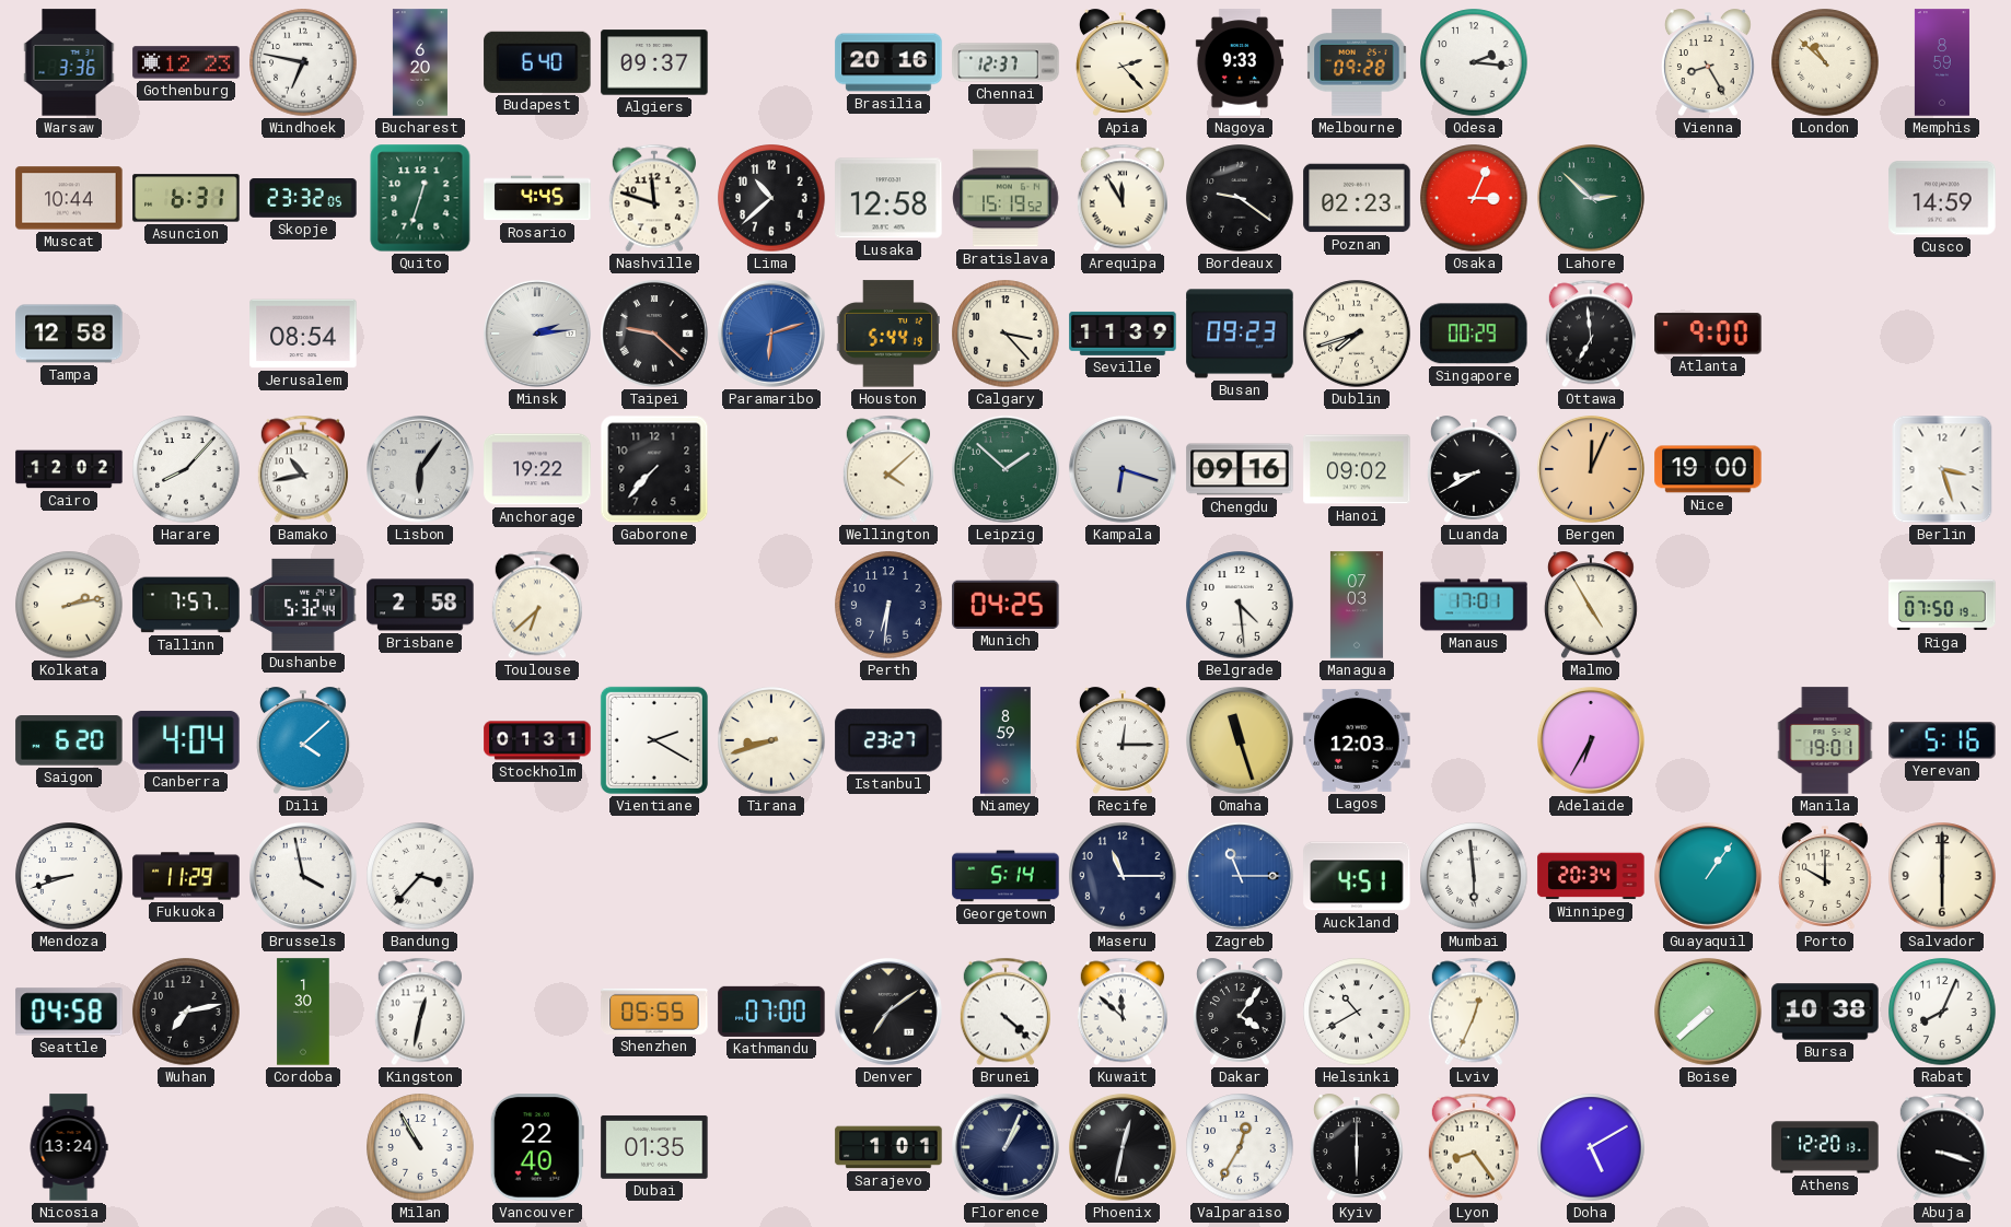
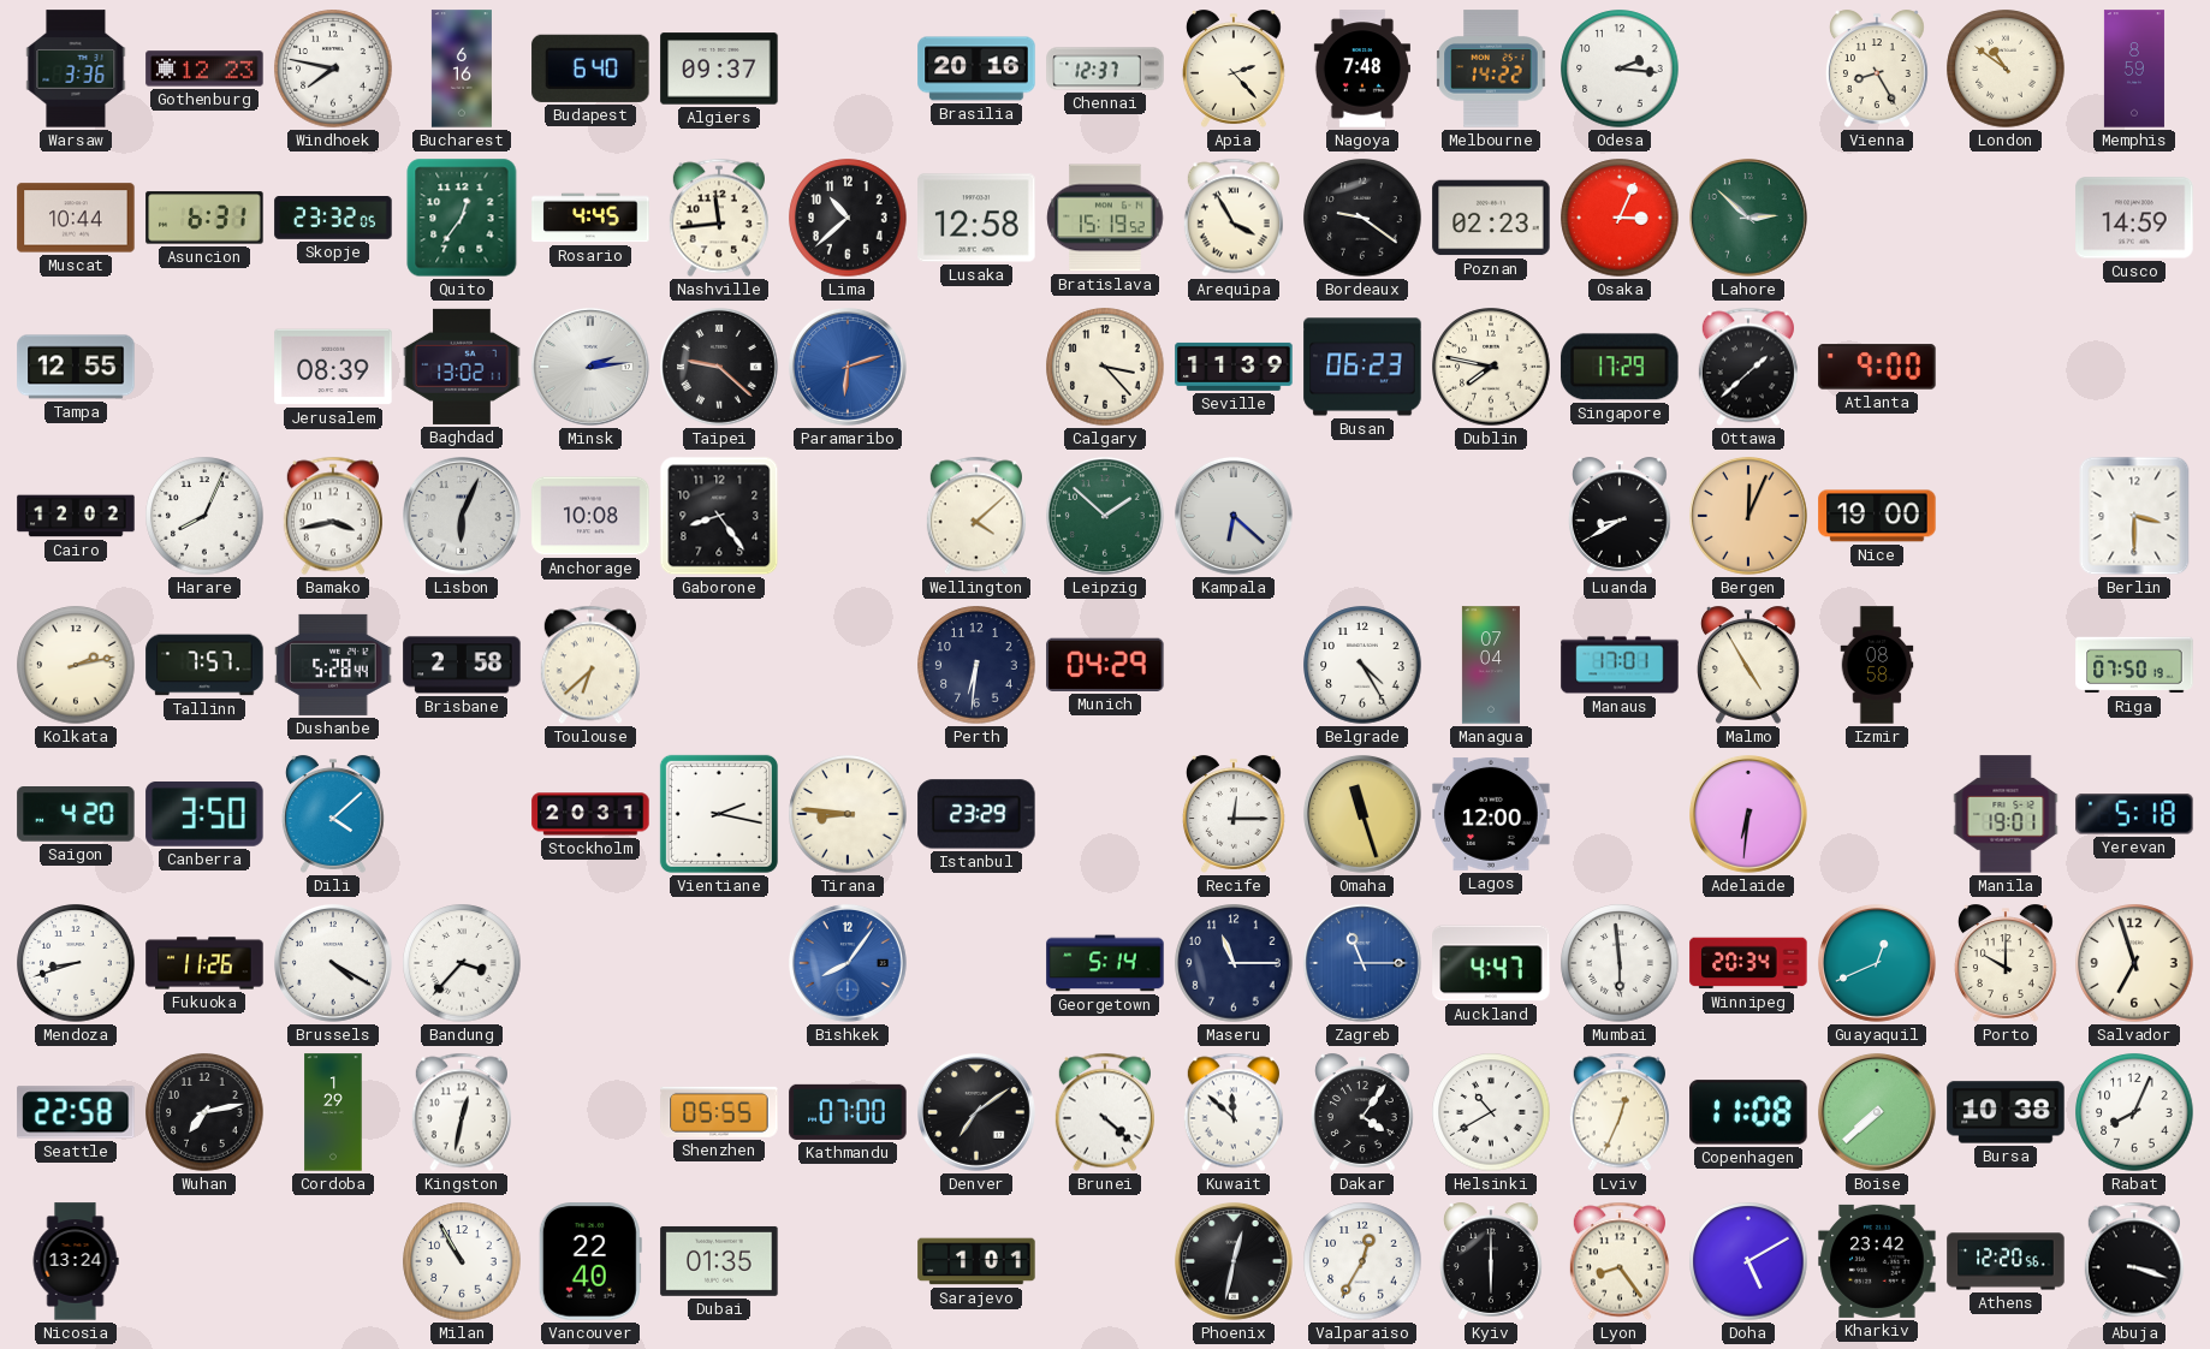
Windhoek: 6:47 -> 7:47
Bucharest: 6:20 -> 6:16
Nagoya: 9:33 -> 7:48
Melbourne: 09:28 -> 14:22
London: 10:52 -> 10:51
Quito: 12:33 -> 12:36
Nashville: 11:48 -> 11:44
Arequipa: 11:55 -> 3:55
Tampa: 12:58 -> 12:55
Jerusalem: 08:54 -> 08:39
Baghdad: none -> 13:02
Houston: 5:44 -> none
Busan: 09:23 -> 06:23
Dublin: 7:42 -> 7:47
Singapore: 00:29 -> 17:29
Ottawa: 6:59 -> 1:38
Harare: 8:07 -> 8:04
Bamako: 10:43 -> 3:43
Lisbon: 6:06 -> 6:04
Anchorage: 19:22 -> 10:08
Gaborone: 7:37 -> 8:24
Kampala: 6:18 -> 6:22
Chengdu: 09:16 -> none
Hanoi: 09:02 -> none
Berlin: 3:27 -> 3:30
Dushanbe: 5:32 -> 5:28
Munich: 04:25 -> 04:29
Belgrade: 4:29 -> 4:25
Managua: 07:03 -> 07:04
Izmir: none -> 08:58
Saigon: 6:20 -> 4:20
Canberra: 4:04 -> 3:50
Stockholm: 01:31 -> 20:31
Vientiane: 2:20 -> 2:17
Tirana: 8:42 -> 8:46
Istanbul: 23:27 -> 23:29
Niamey: 8:59 -> none
Lagos: 12:03 -> 12:00
Adelaide: 6:35 -> 6:31
Yerevan: 5:16 -> 5:18
Fukuoka: 11:29 -> 11:26
Brussels: 3:58 -> 4:20
Bishkek: none -> 8:06
Auckland: 4:51 -> 4:47
Guayaquil: 1:06 -> 12:41
Salvador: 6:00 -> 6:57
Seattle: 04:58 -> 22:58
Cordoba: 1:30 -> 1:29
Copenhagen: none -> 11:08
Florence: 1:04 -> none
Kharkiv: none -> 23:42
Athens: 12:20:13 -> 12:20:56
